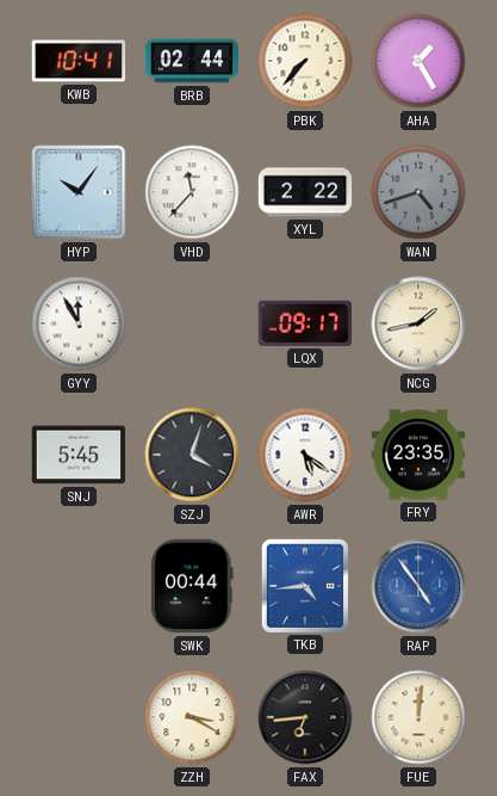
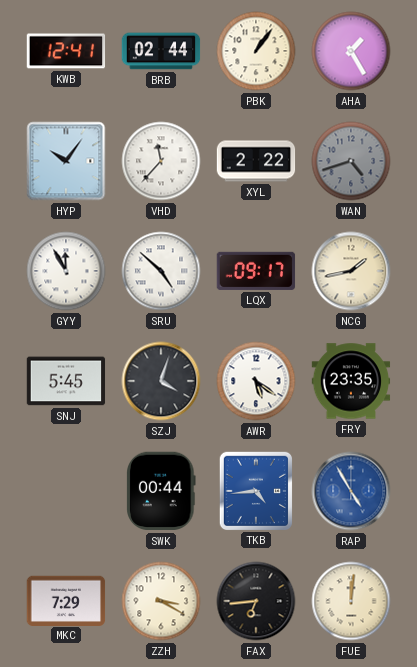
KWB: 10:41 -> 12:41
PBK: 7:37 -> 1:06
SRU: none -> 4:52
RAP: 4:54 -> 4:55
MKC: none -> 7:29
